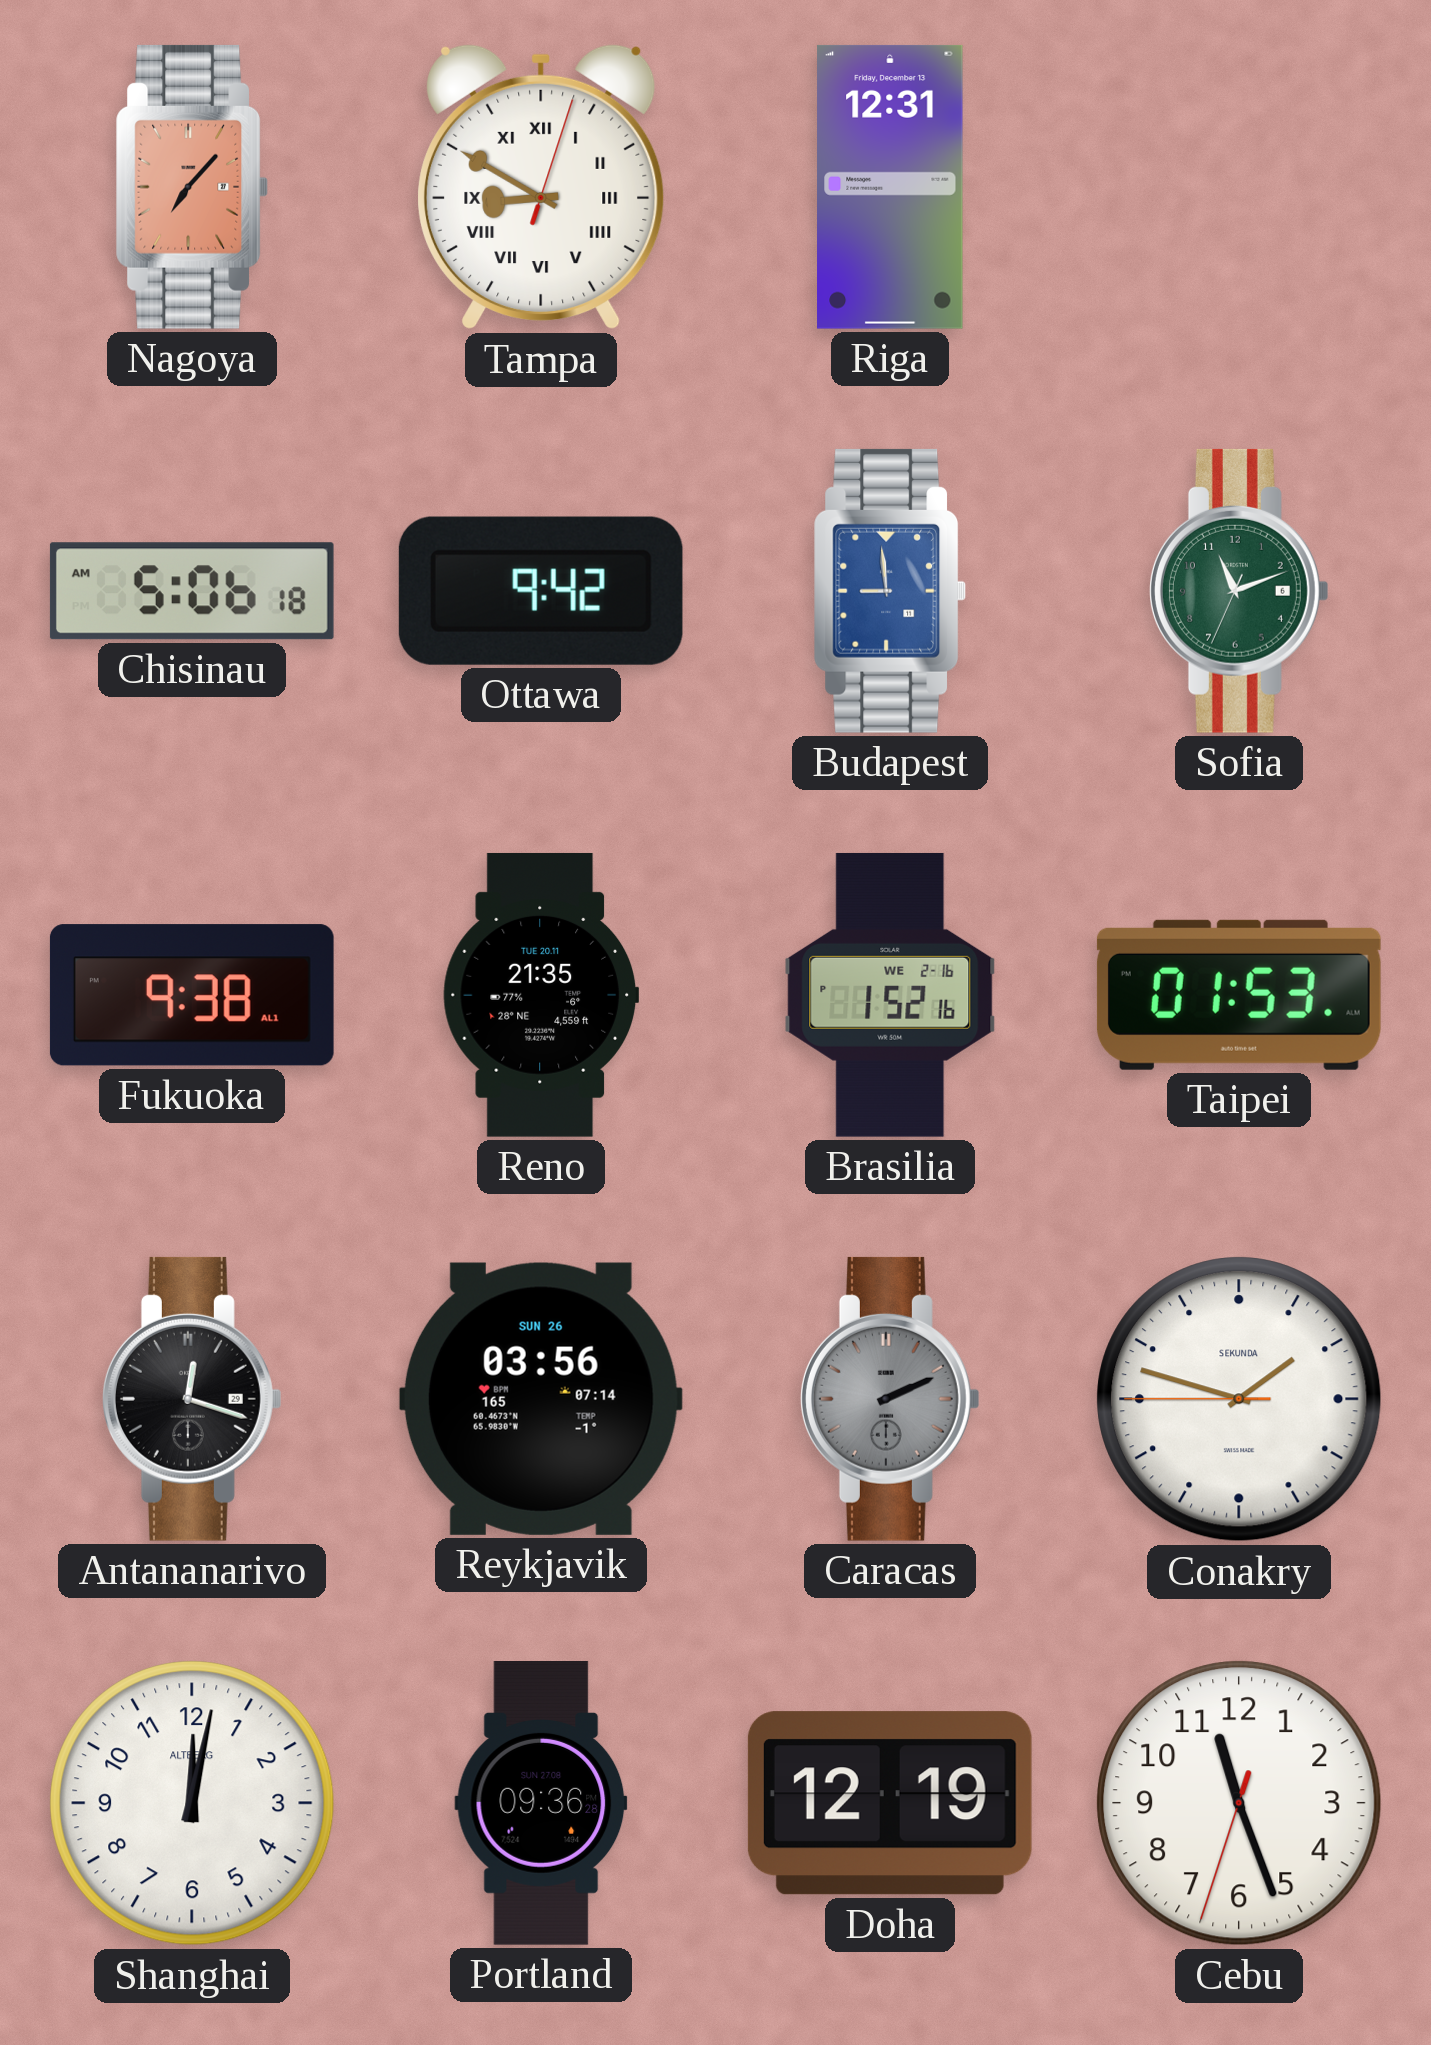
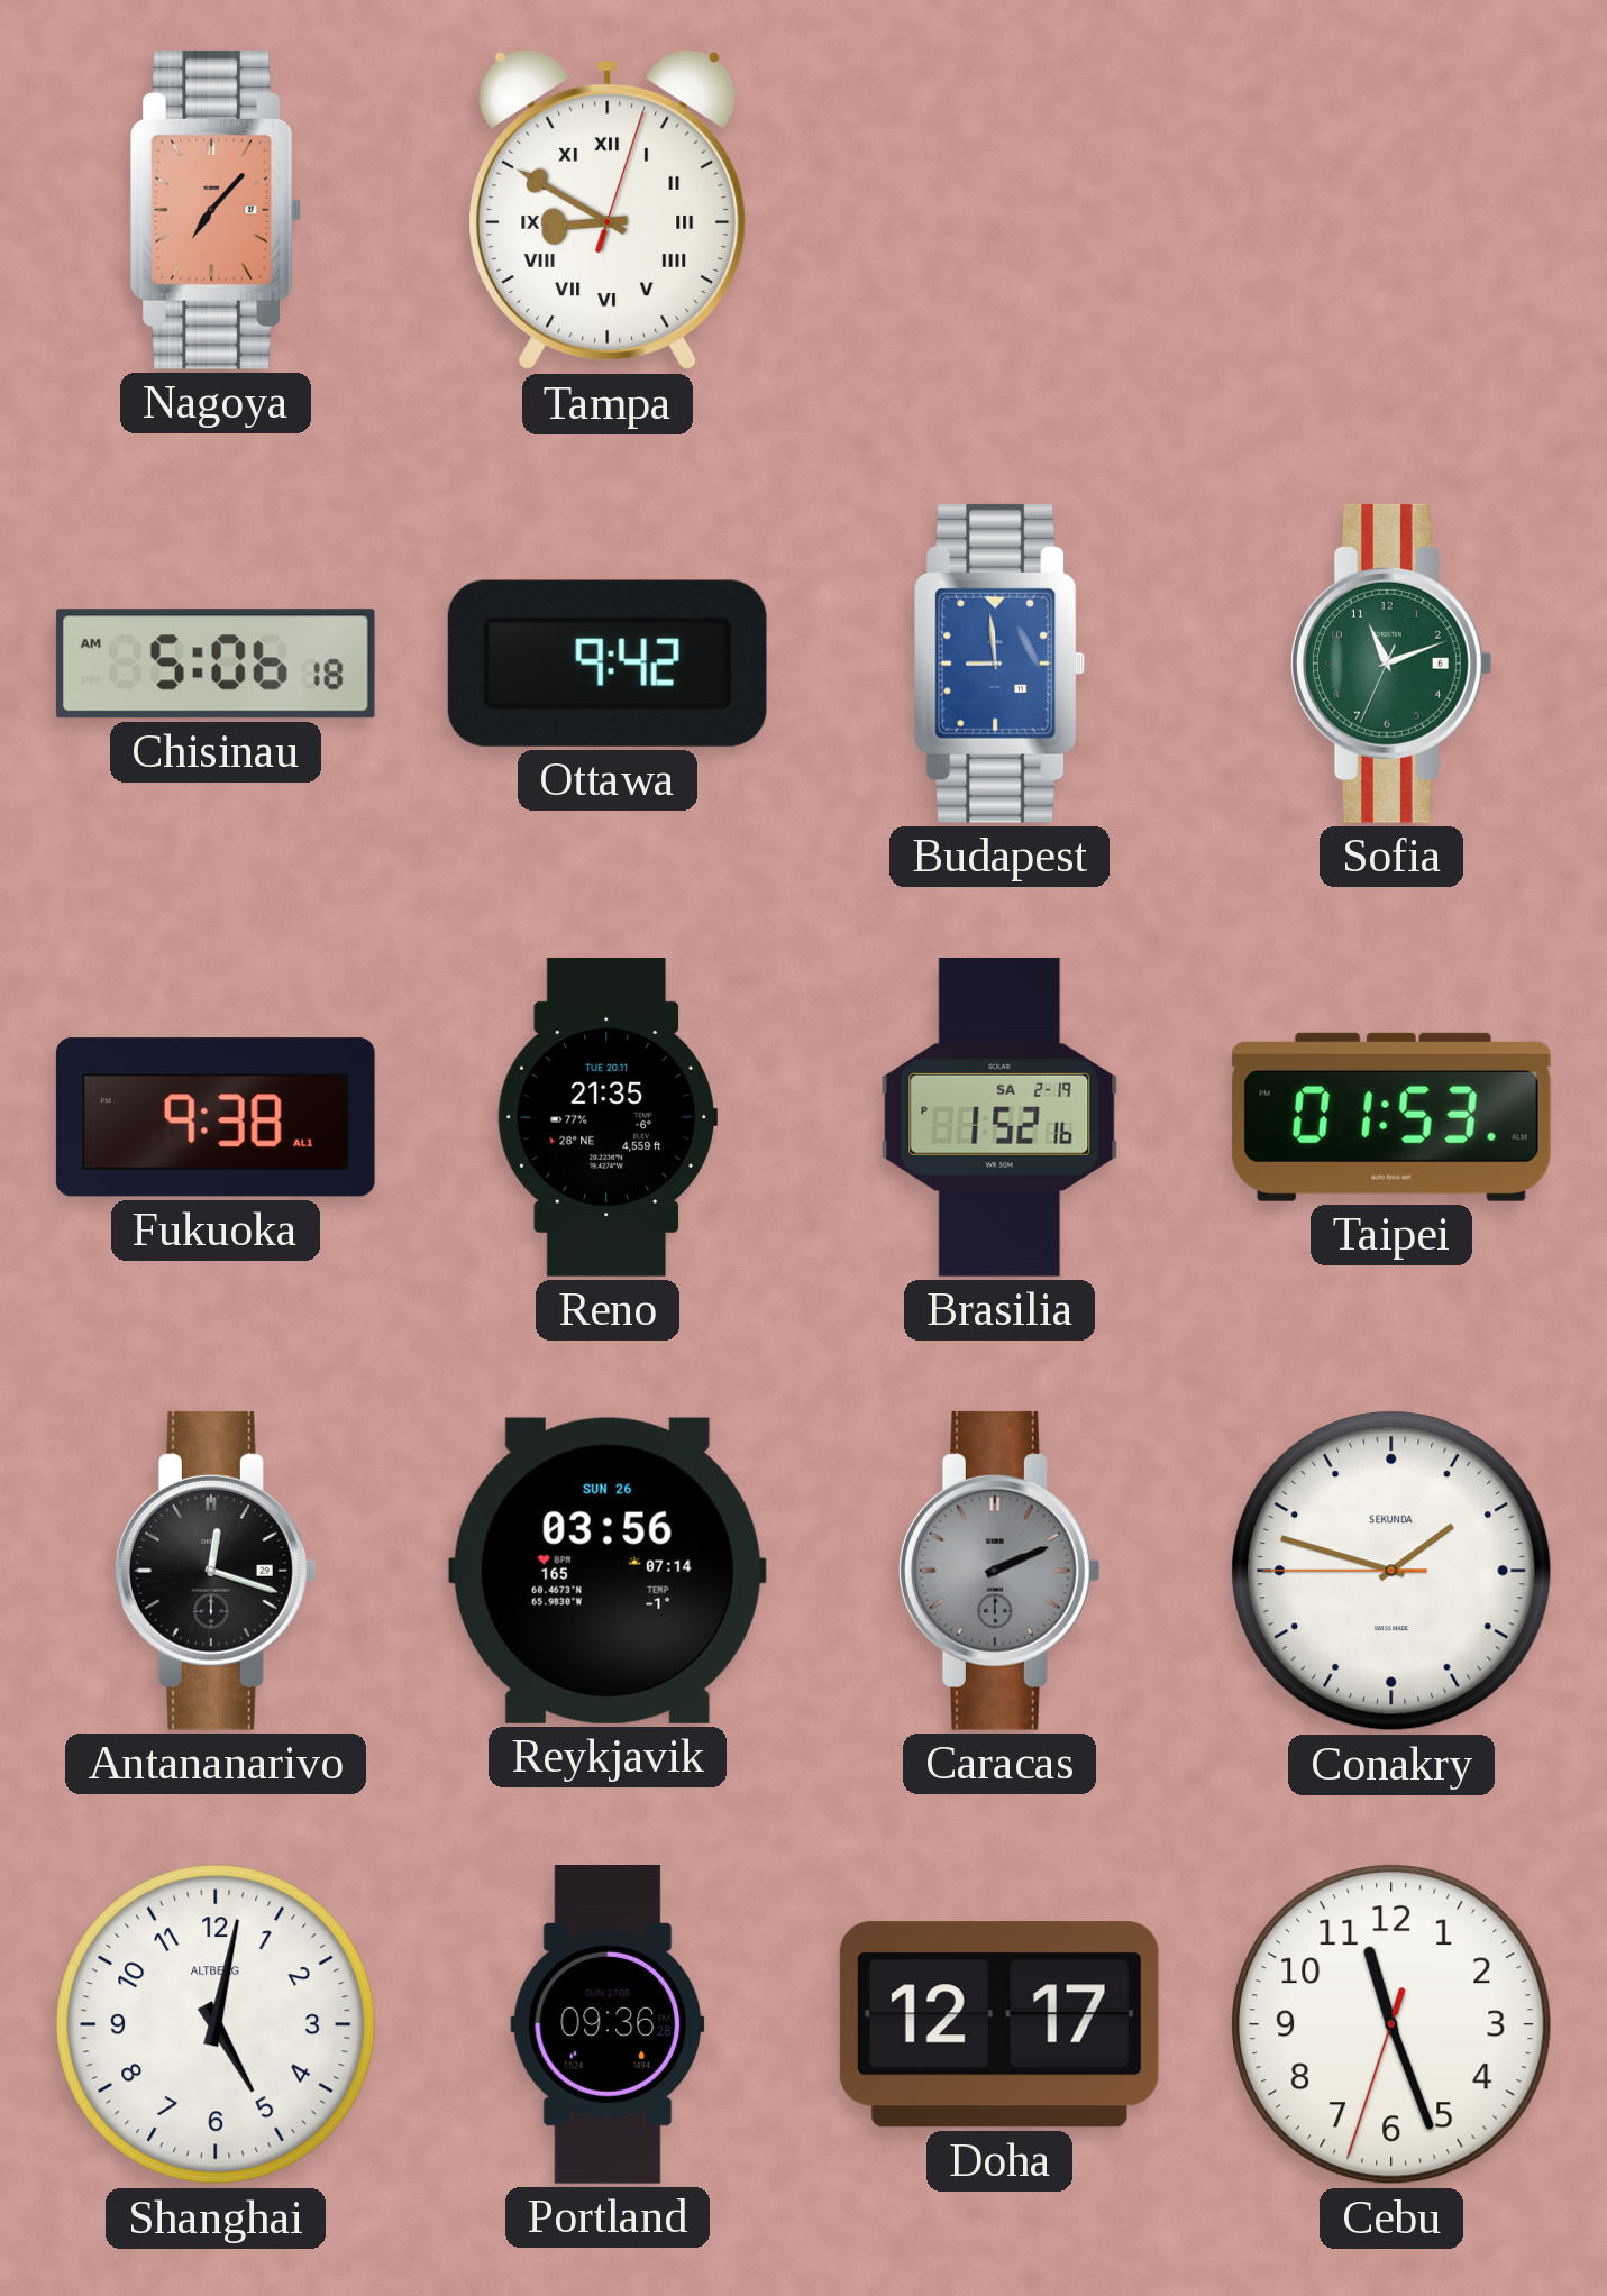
Riga: 12:31 -> none
Brasilia date: WE 2-16 -> SA 2-19
Shanghai: 12:02 -> 5:02
Doha: 12:19 -> 12:17
